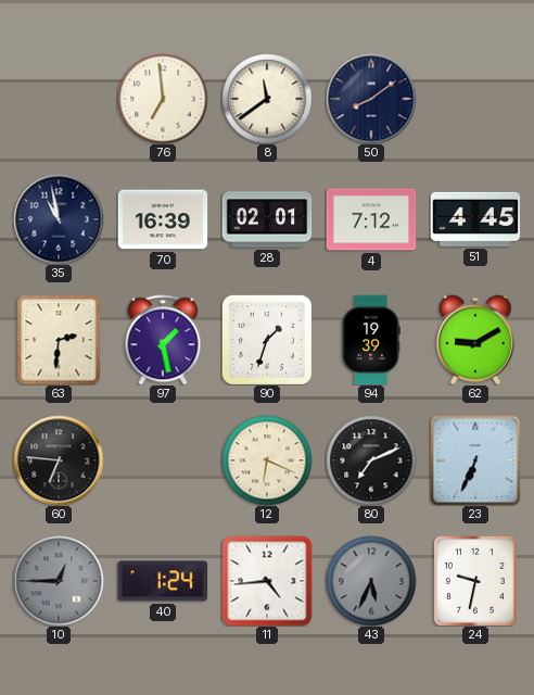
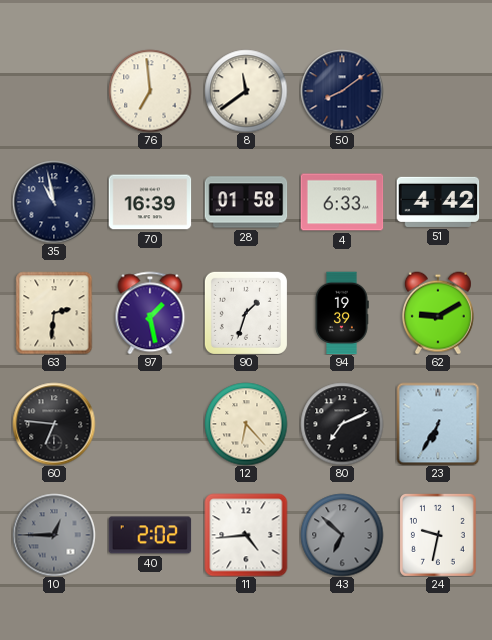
28: 02:01 -> 01:58
4: 7:12 -> 6:33
51: 4:45 -> 4:42
12: 6:19 -> 6:23
23: 6:34 -> 6:35
40: 1:24 -> 2:02
43: 5:34 -> 6:52
